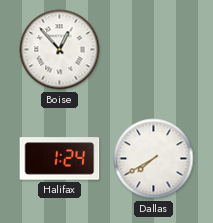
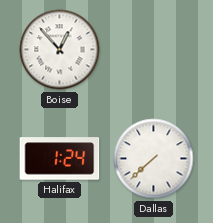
Dallas: 7:40 -> 7:38
